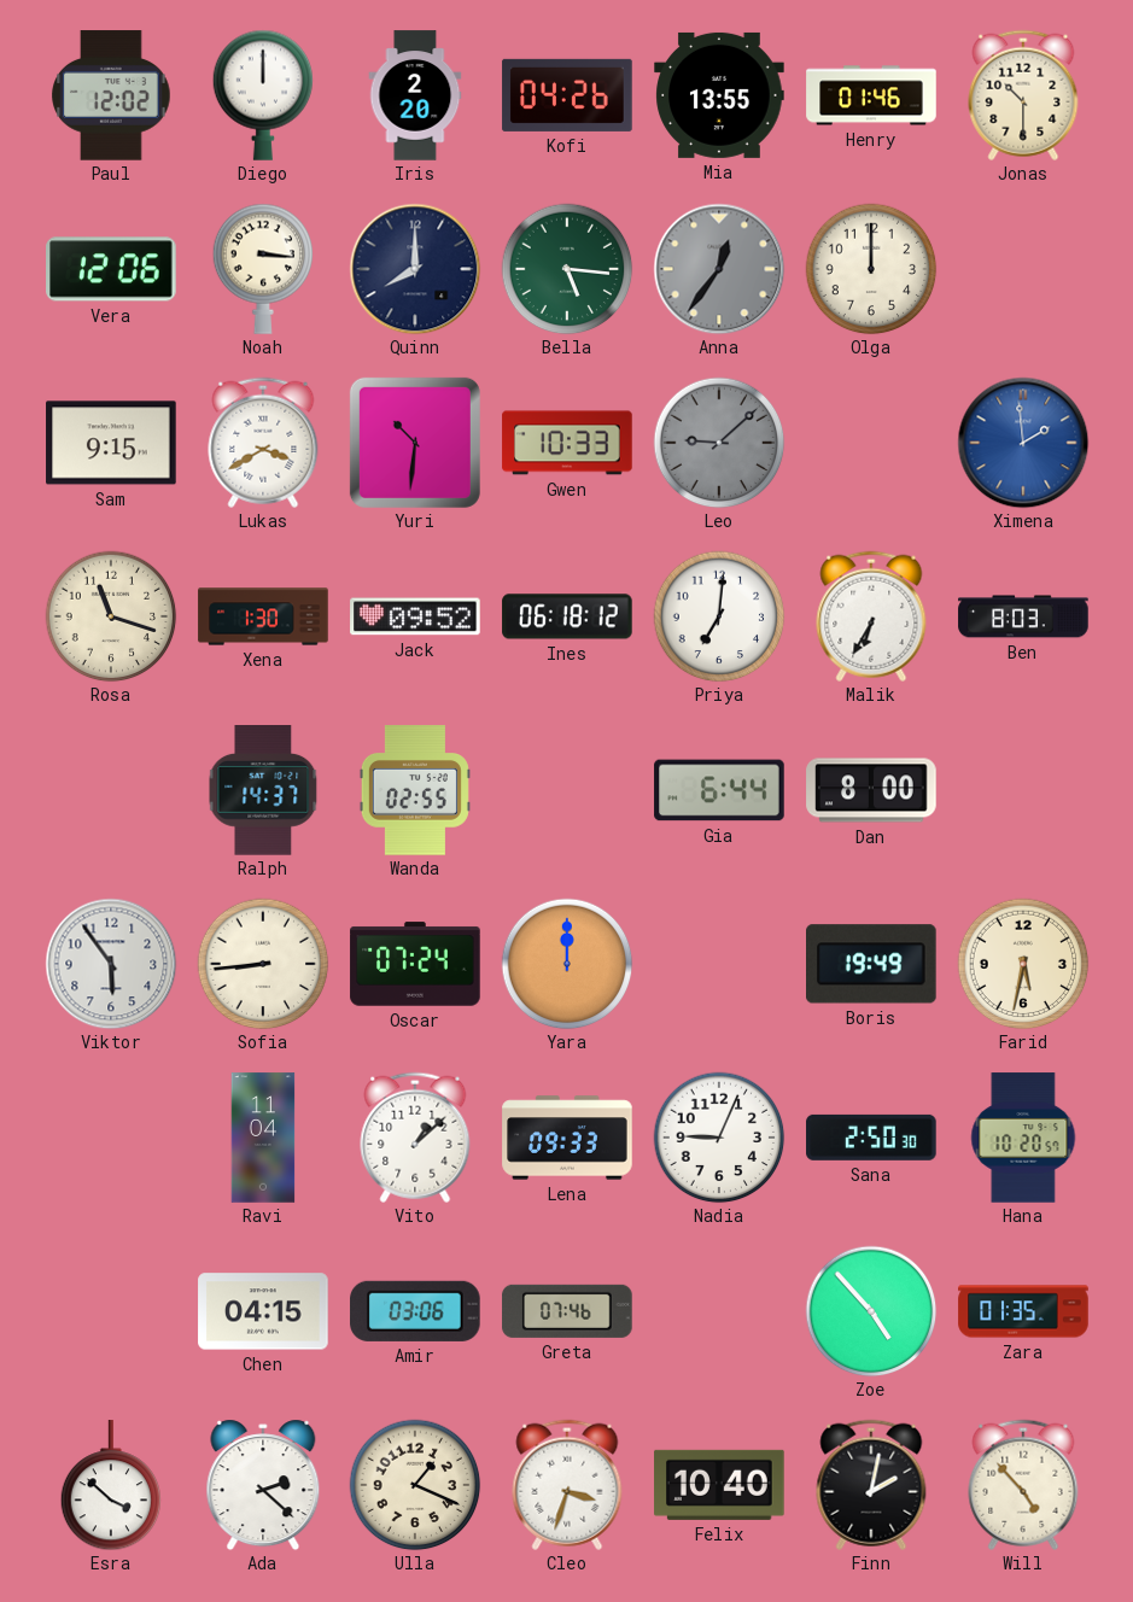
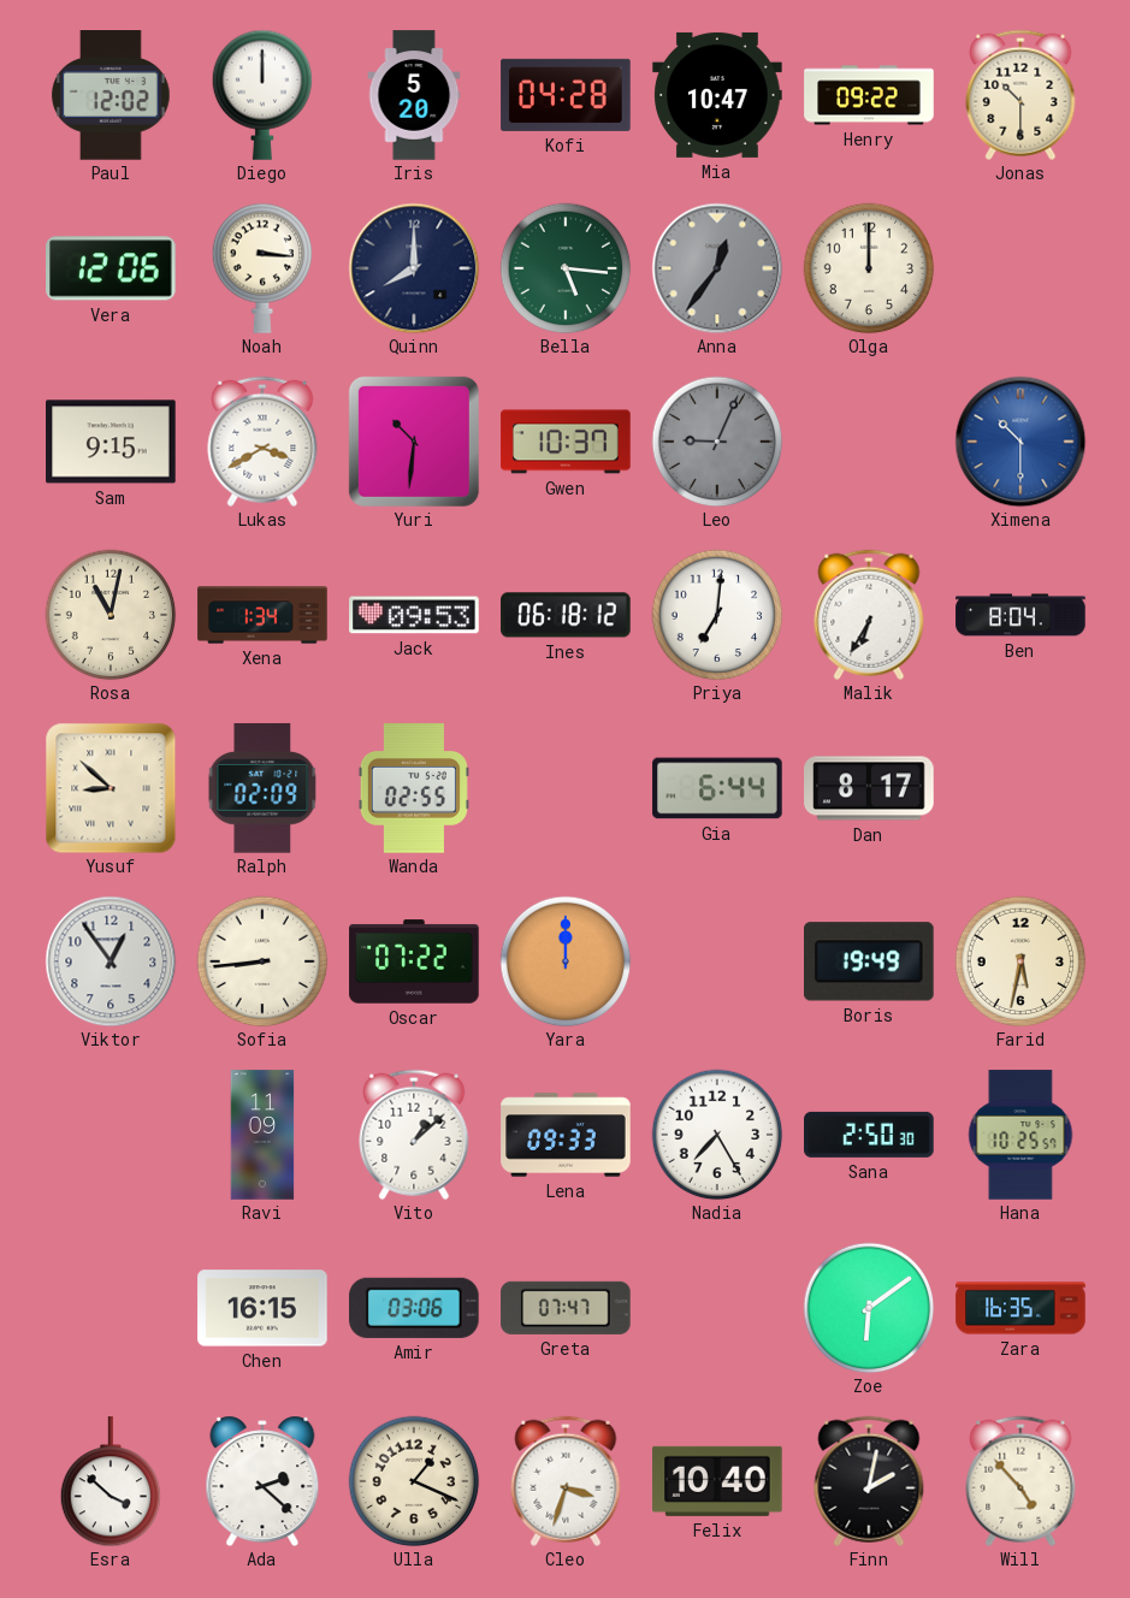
Iris: 2:20 -> 5:20
Kofi: 04:26 -> 04:28
Mia: 13:55 -> 10:47
Henry: 01:46 -> 09:22
Gwen: 10:33 -> 10:37
Leo: 9:08 -> 9:04
Ximena: 1:59 -> 10:30
Rosa: 11:18 -> 11:02
Xena: 1:30 -> 1:34
Jack: 09:52 -> 09:53
Ben: 8:03 -> 8:04
Yusuf: none -> 8:52
Ralph: 14:37 -> 02:09
Dan: 8:00 -> 8:17
Viktor: 5:54 -> 12:54
Oscar: 07:24 -> 07:22
Ravi: 11:04 -> 11:09
Nadia: 9:04 -> 7:25
Hana: 10:20 -> 10:25
Chen: 04:15 -> 16:15
Greta: 07:46 -> 07:47
Zoe: 4:53 -> 6:09
Zara: 01:35 -> 16:35
